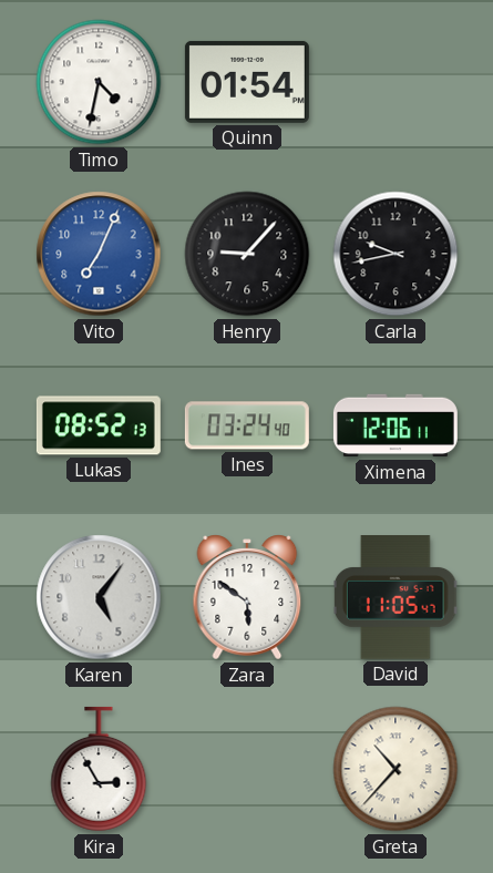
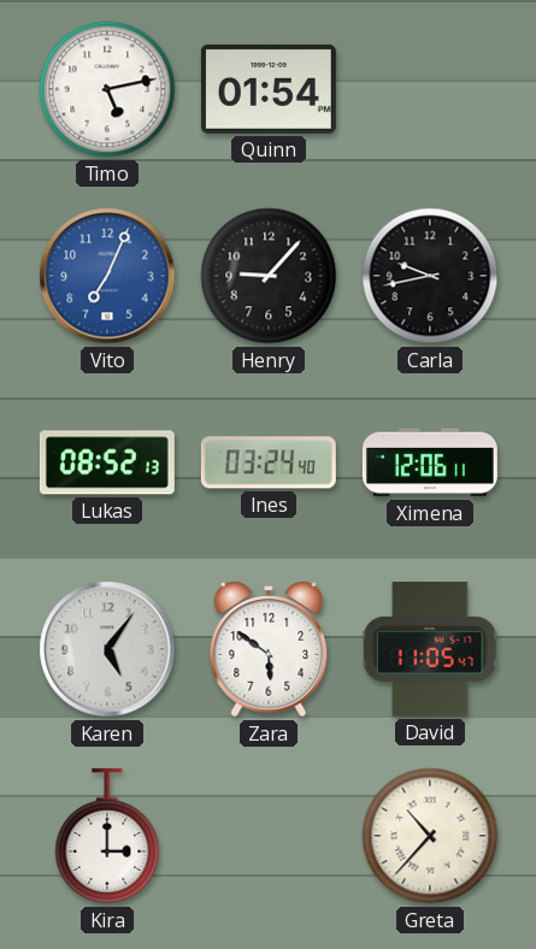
Timo: 4:32 -> 5:13
Kira: 2:55 -> 3:00
